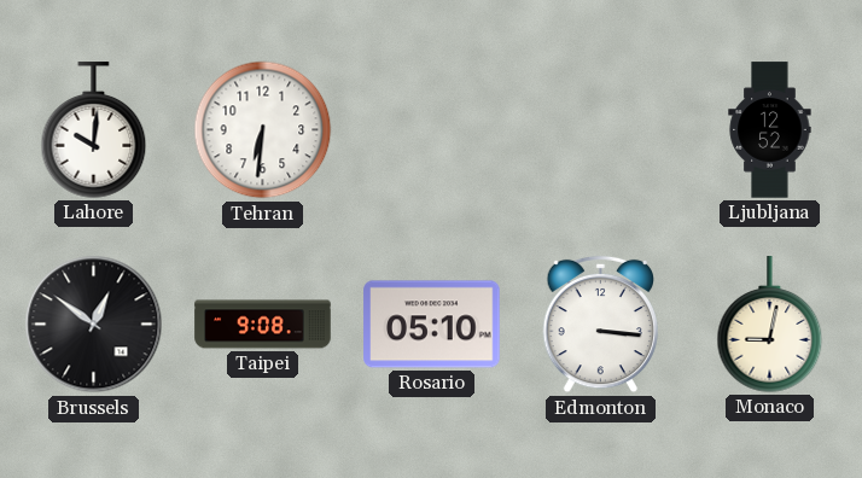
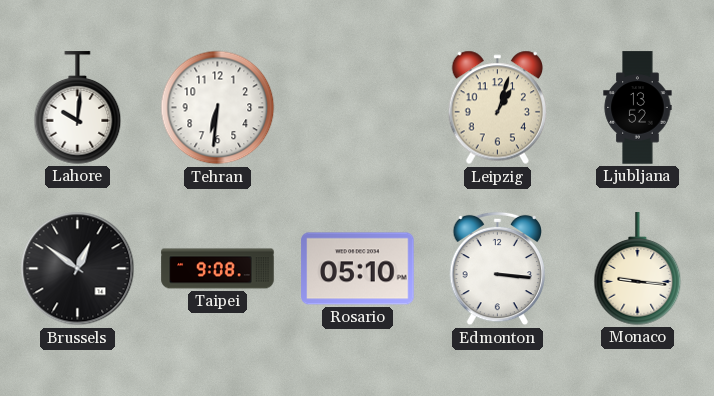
Leipzig: none -> 1:03
Ljubljana: 12:52 -> 13:52
Monaco: 9:02 -> 9:16
